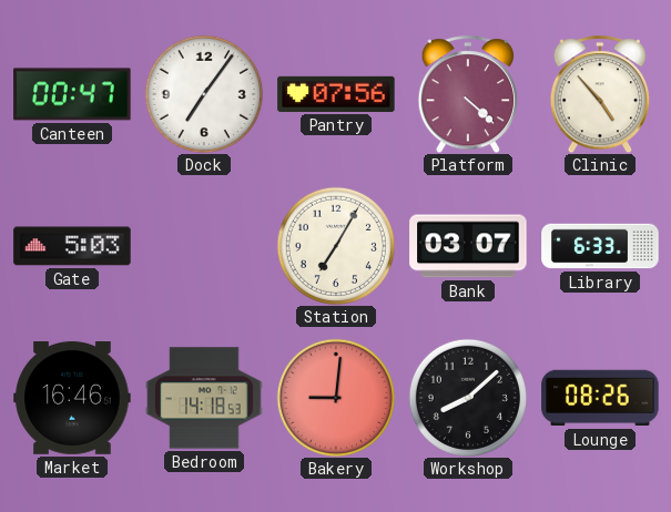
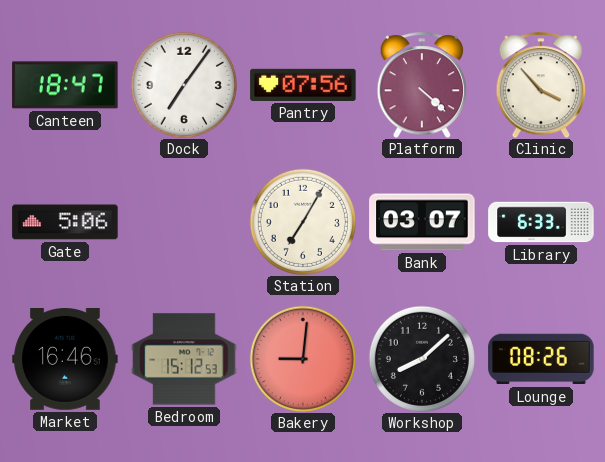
Canteen: 00:47 -> 18:47
Clinic: 4:53 -> 3:53
Gate: 5:03 -> 5:06
Bedroom: 14:18 -> 15:12
